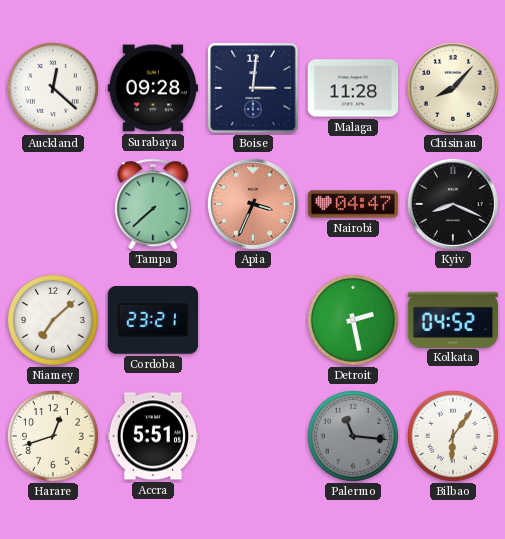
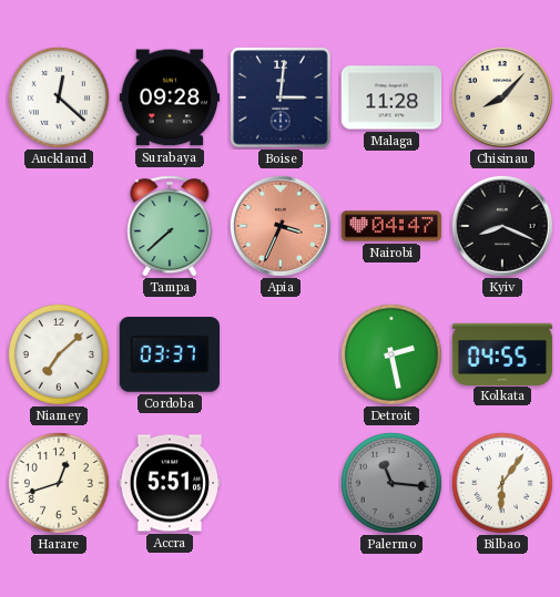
Cordoba: 23:21 -> 03:37
Kolkata: 04:52 -> 04:55
